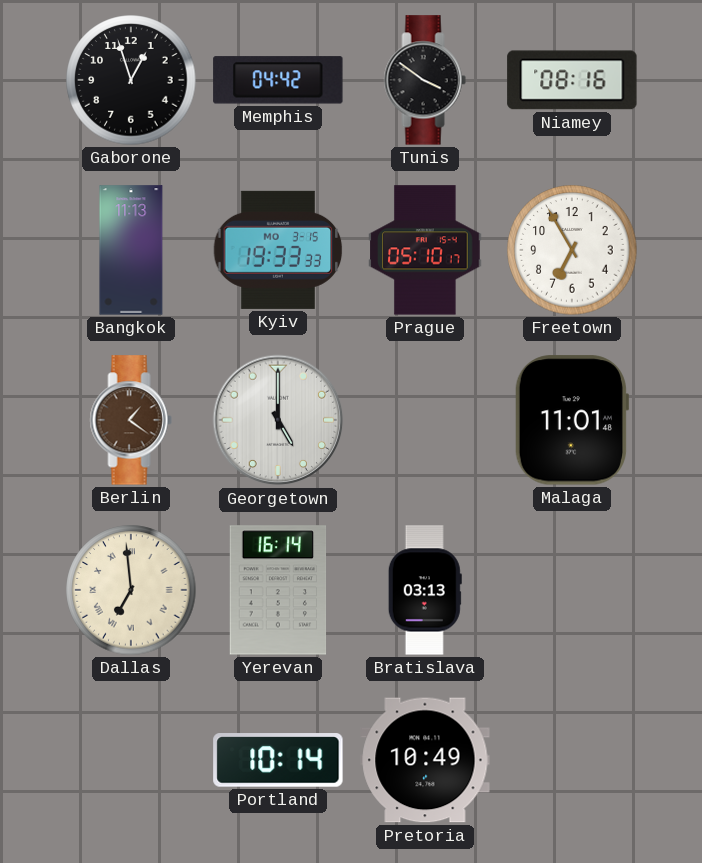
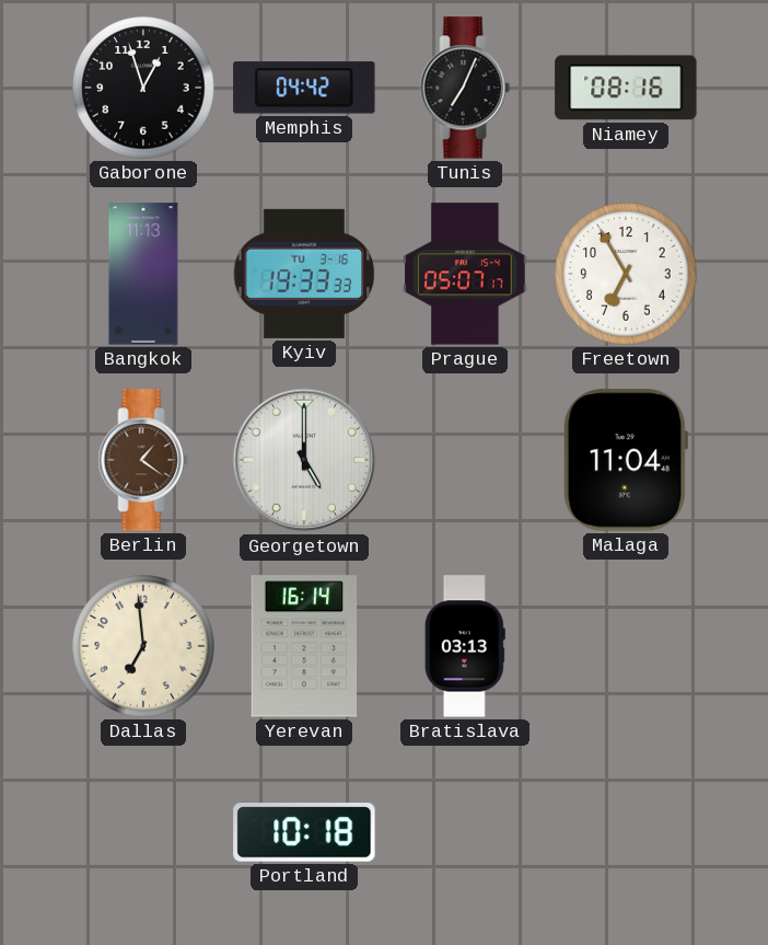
Tunis: 3:51 -> 7:04
Kyiv date: MO 3-15 -> TU 3-16
Prague: 05:10 -> 05:07
Malaga: 11:01 -> 11:04
Dallas numerals: Roman -> Arabic
Portland: 10:14 -> 10:18
Pretoria: 10:49 -> none
